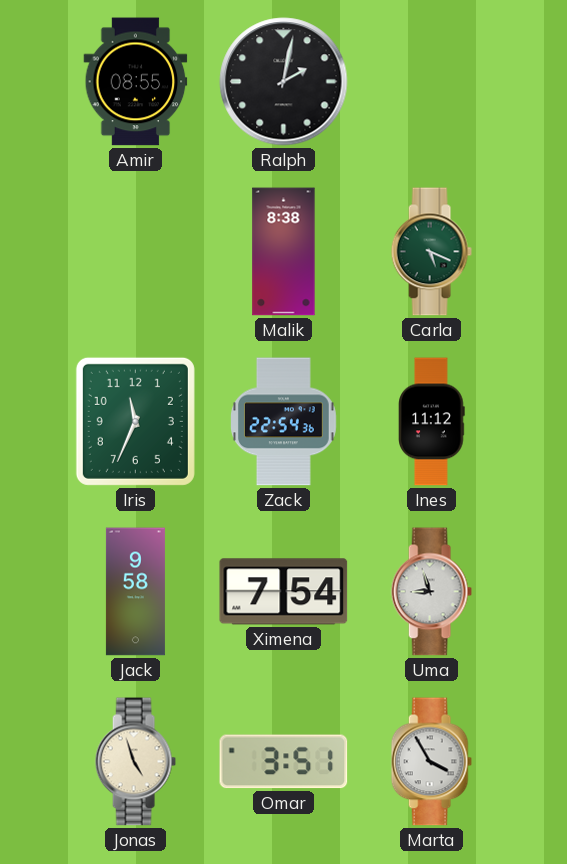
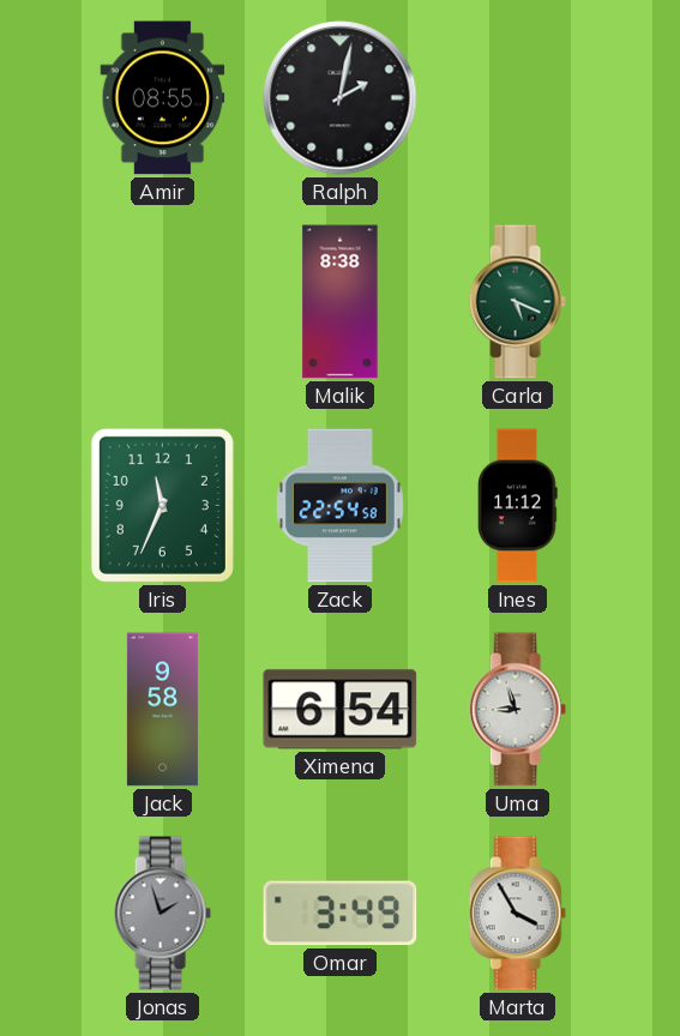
Zack: 22:54:36 -> 22:54:58
Ximena: 7:54 -> 6:54
Jonas: 4:57 -> 1:57
Jonas dial: cream -> grey
Omar: 3:51 -> 3:49
